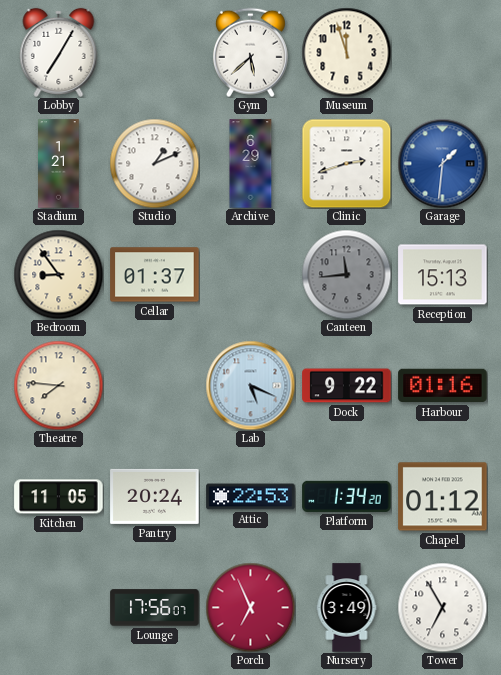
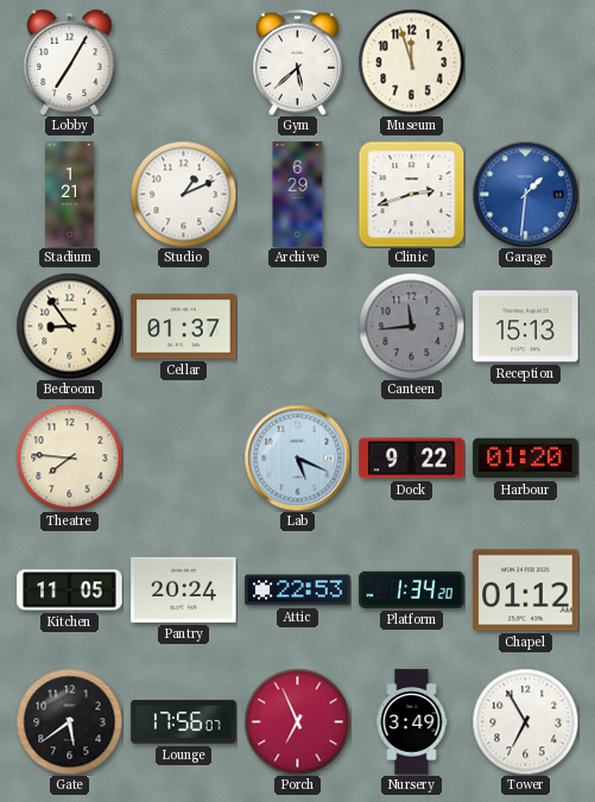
Harbour: 01:16 -> 01:20
Gate: none -> 5:39
